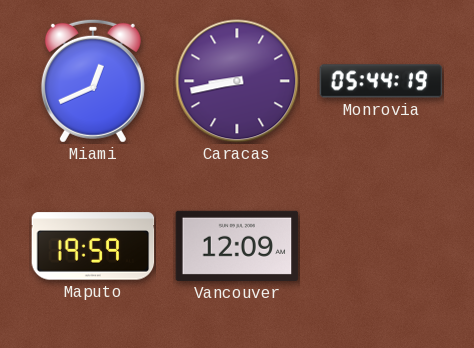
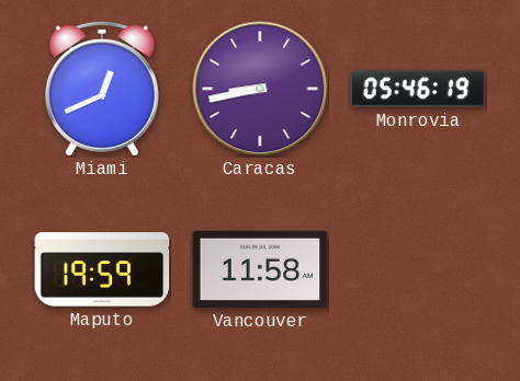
Monrovia: 05:44 -> 05:46
Vancouver: 12:09 -> 11:58
